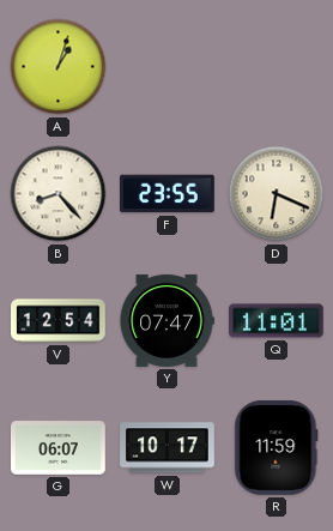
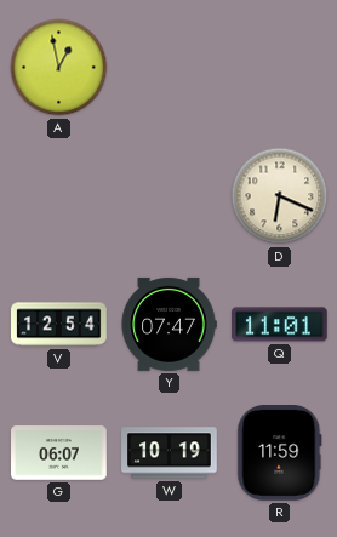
A: 1:03 -> 12:58
B: 8:23 -> none
F: 23:55 -> none
W: 10:17 -> 10:19
